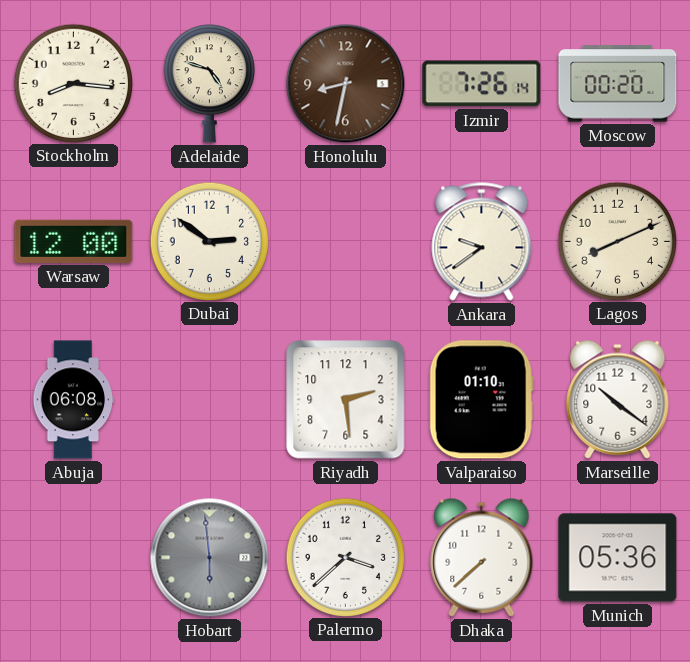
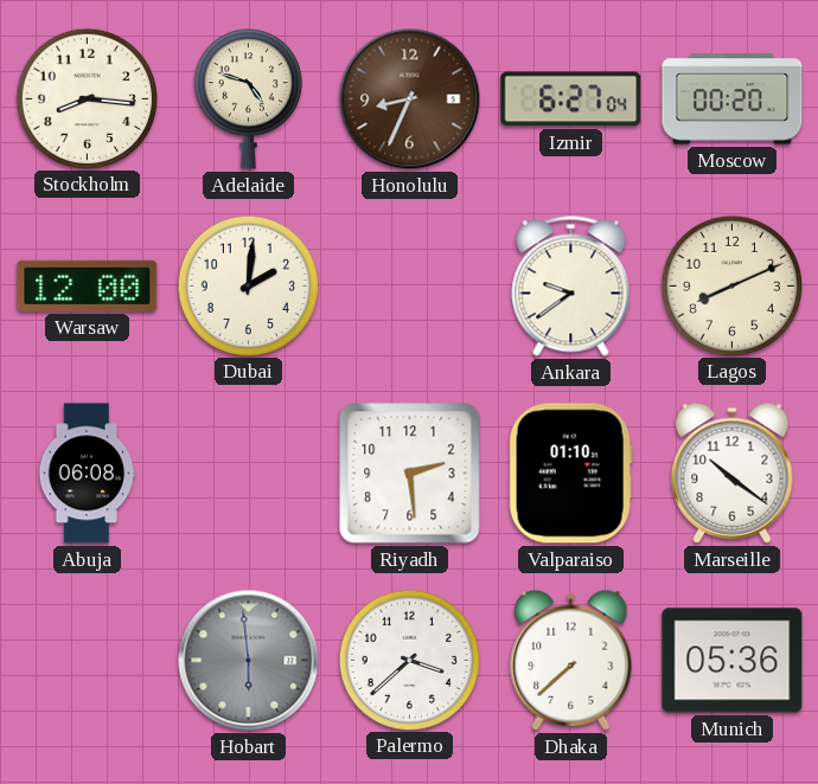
Honolulu: 8:32 -> 8:34
Izmir: 7:26 -> 6:27
Dubai: 2:51 -> 2:01
